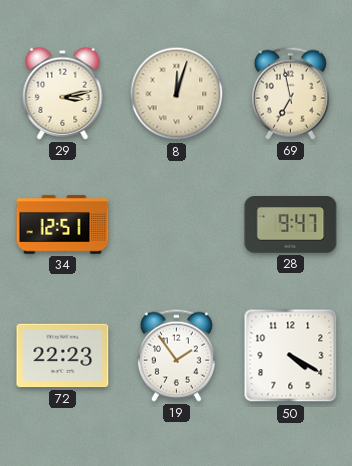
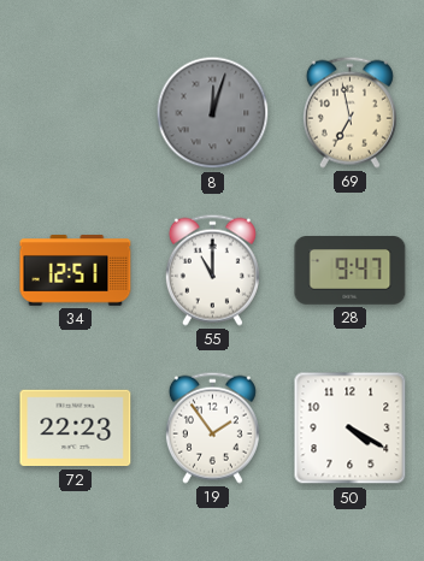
29: 3:13 -> none
8 dial: cream -> grey
55: none -> 11:00
